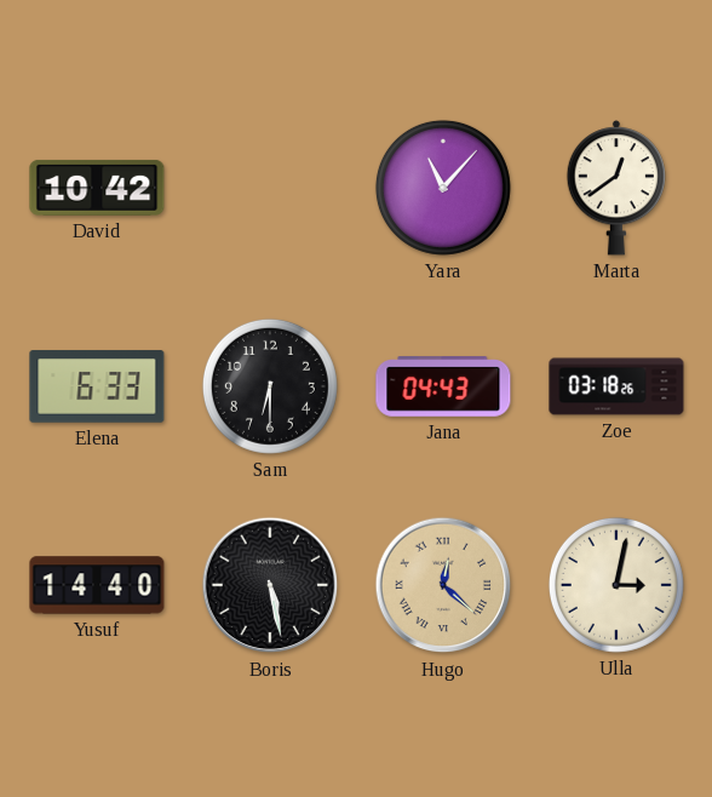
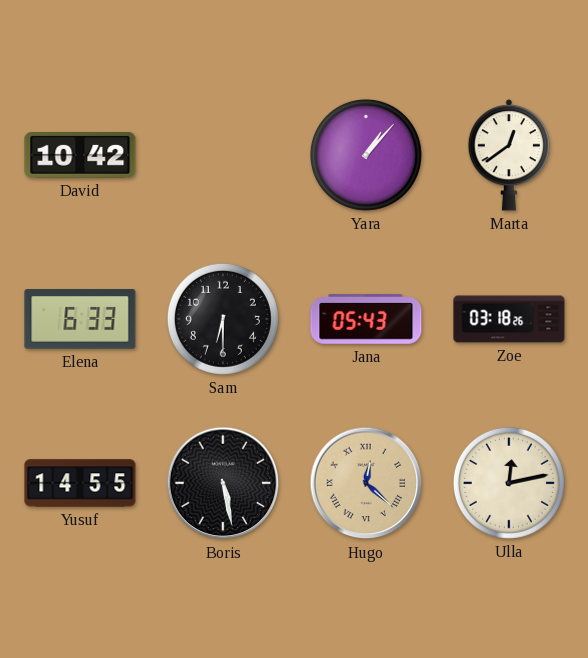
Yara: 11:07 -> 1:07
Jana: 04:43 -> 05:43
Yusuf: 14:40 -> 14:55
Ulla: 3:02 -> 12:13
